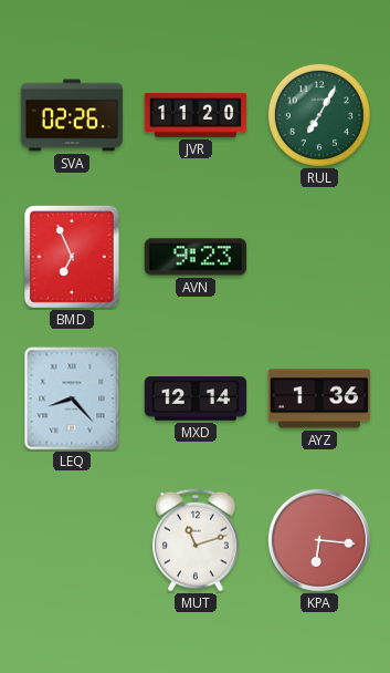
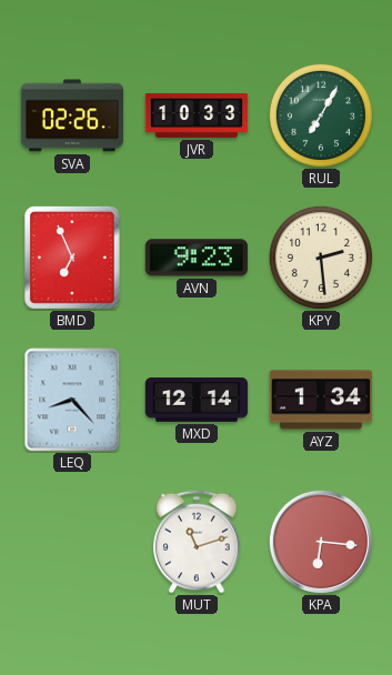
JVR: 11:20 -> 10:33
KPY: none -> 2:29
AYZ: 1:36 -> 1:34
